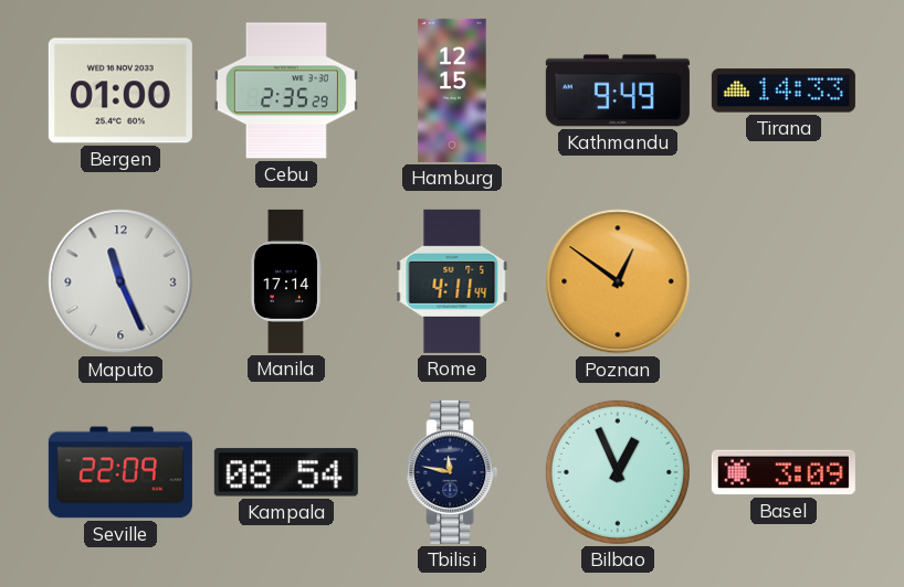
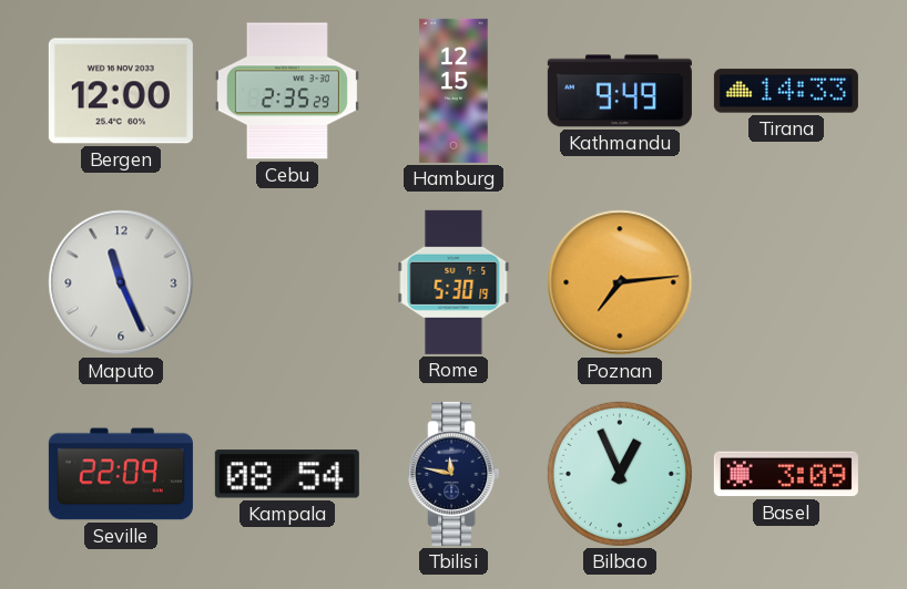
Bergen: 01:00 -> 12:00
Manila: 17:14 -> none
Rome: 4:11 -> 5:30
Poznan: 12:51 -> 7:14
